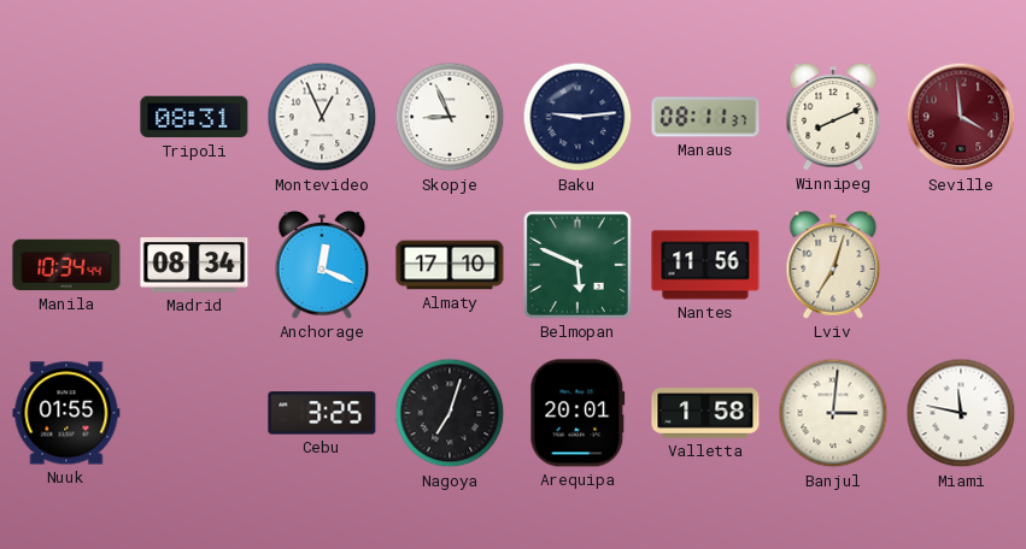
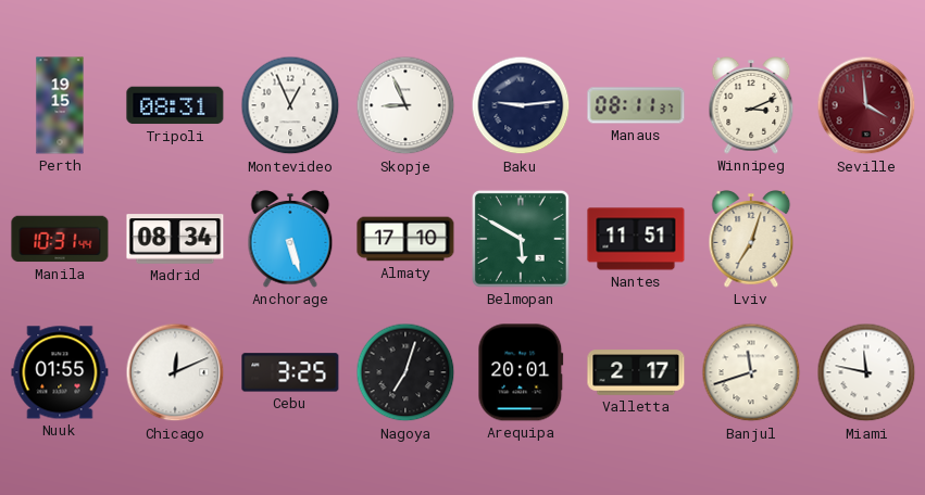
Perth: none -> 19:15
Winnipeg: 8:11 -> 3:11
Manila: 10:34 -> 10:31
Anchorage: 12:19 -> 5:27
Belmopan: 5:49 -> 5:50
Nantes: 11:56 -> 11:51
Chicago: none -> 12:11
Valletta: 1:58 -> 2:17
Banjul: 3:01 -> 11:42
